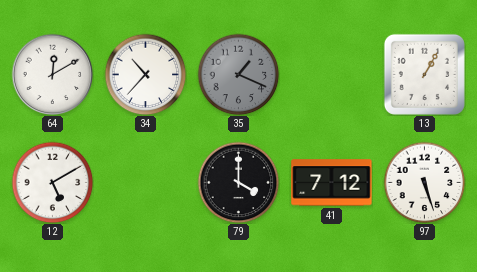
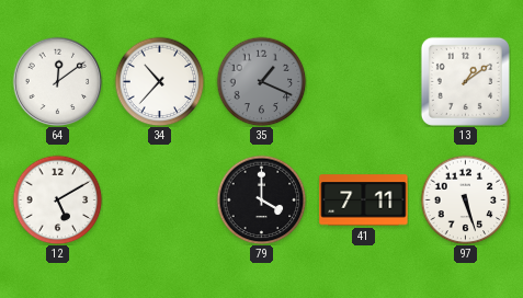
64: 12:10 -> 12:09
13: 1:05 -> 1:09
41: 7:12 -> 7:11
